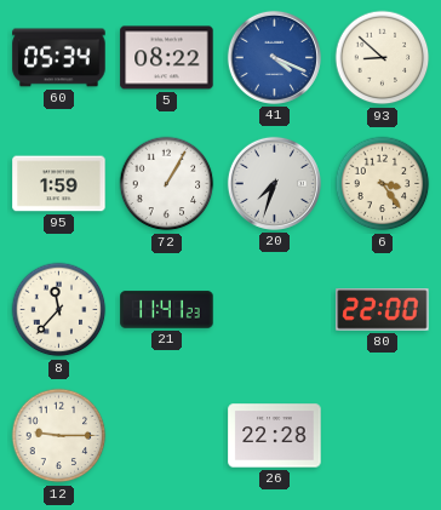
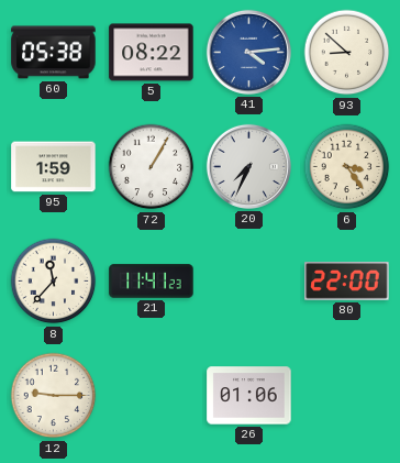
60: 05:34 -> 05:38
41: 4:19 -> 4:14
20: 7:33 -> 7:34
26: 22:28 -> 01:06
